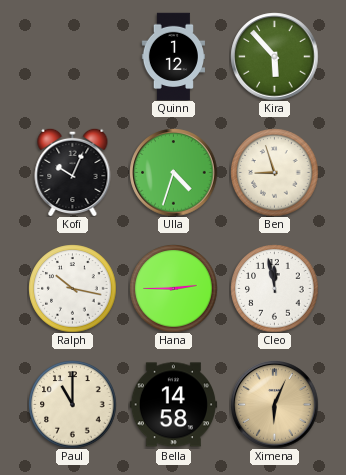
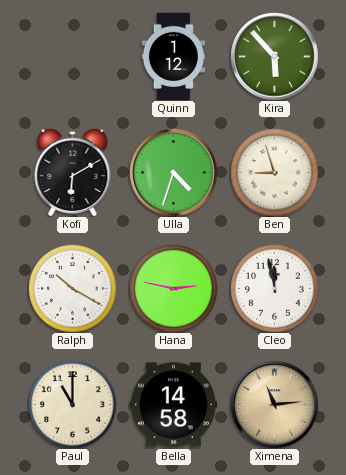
Kofi: 10:04 -> 6:10
Ralph: 10:17 -> 10:20
Hana: 2:45 -> 2:47
Ximena: 6:04 -> 11:14
